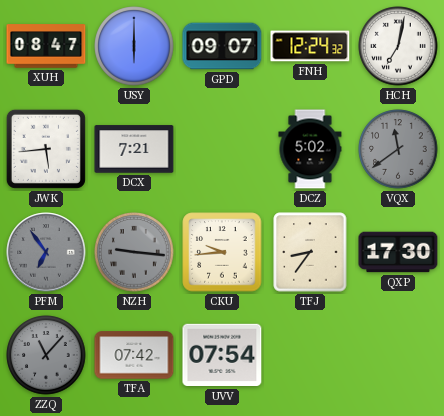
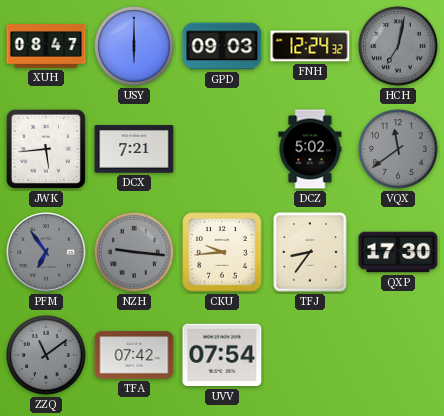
GPD: 09:07 -> 09:03
HCH dial: white -> grey
ZZQ: 11:07 -> 11:09
